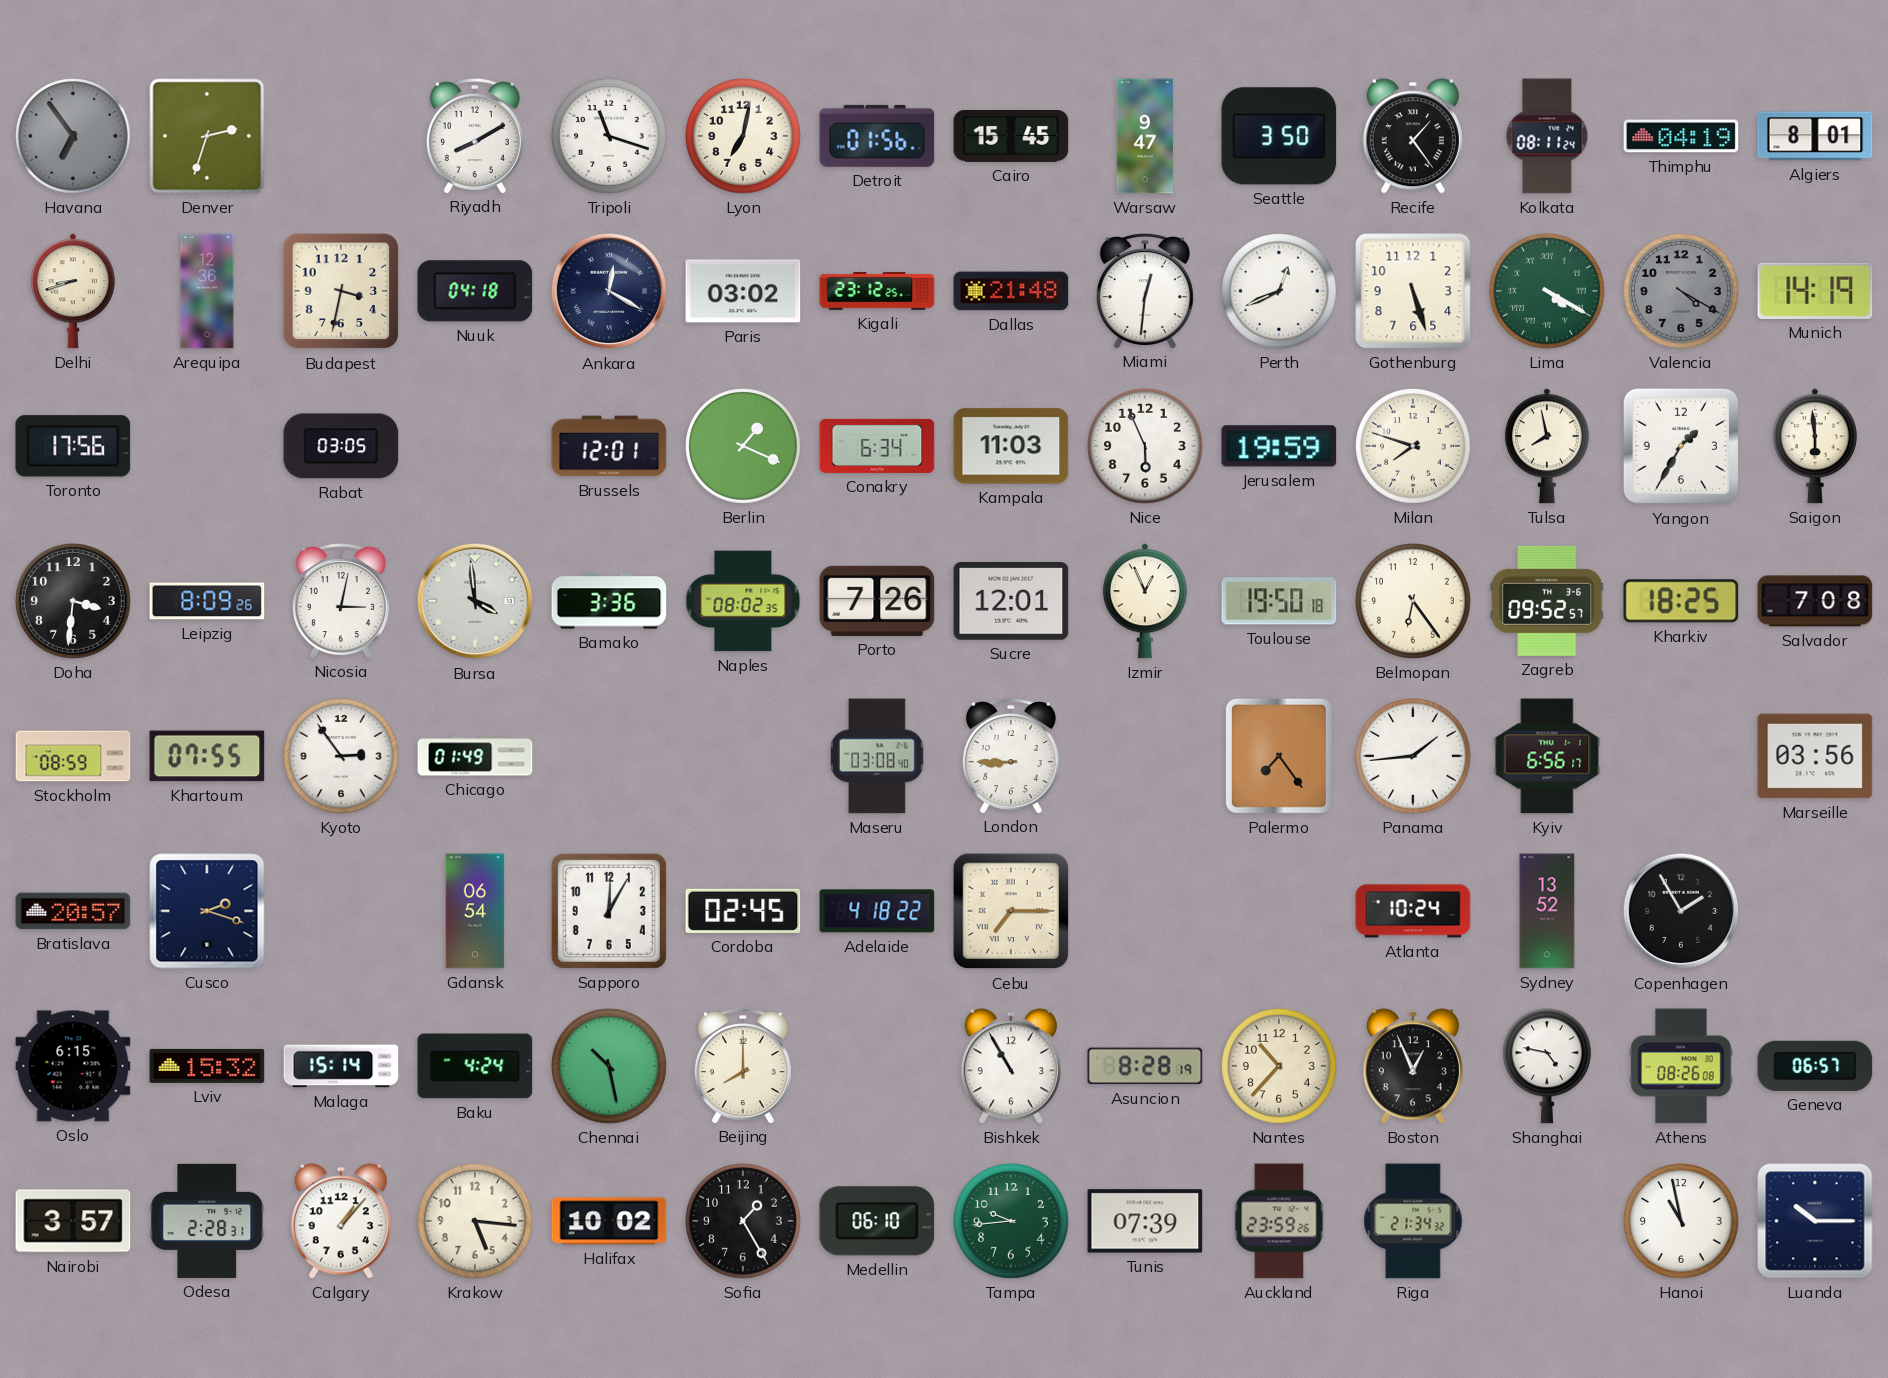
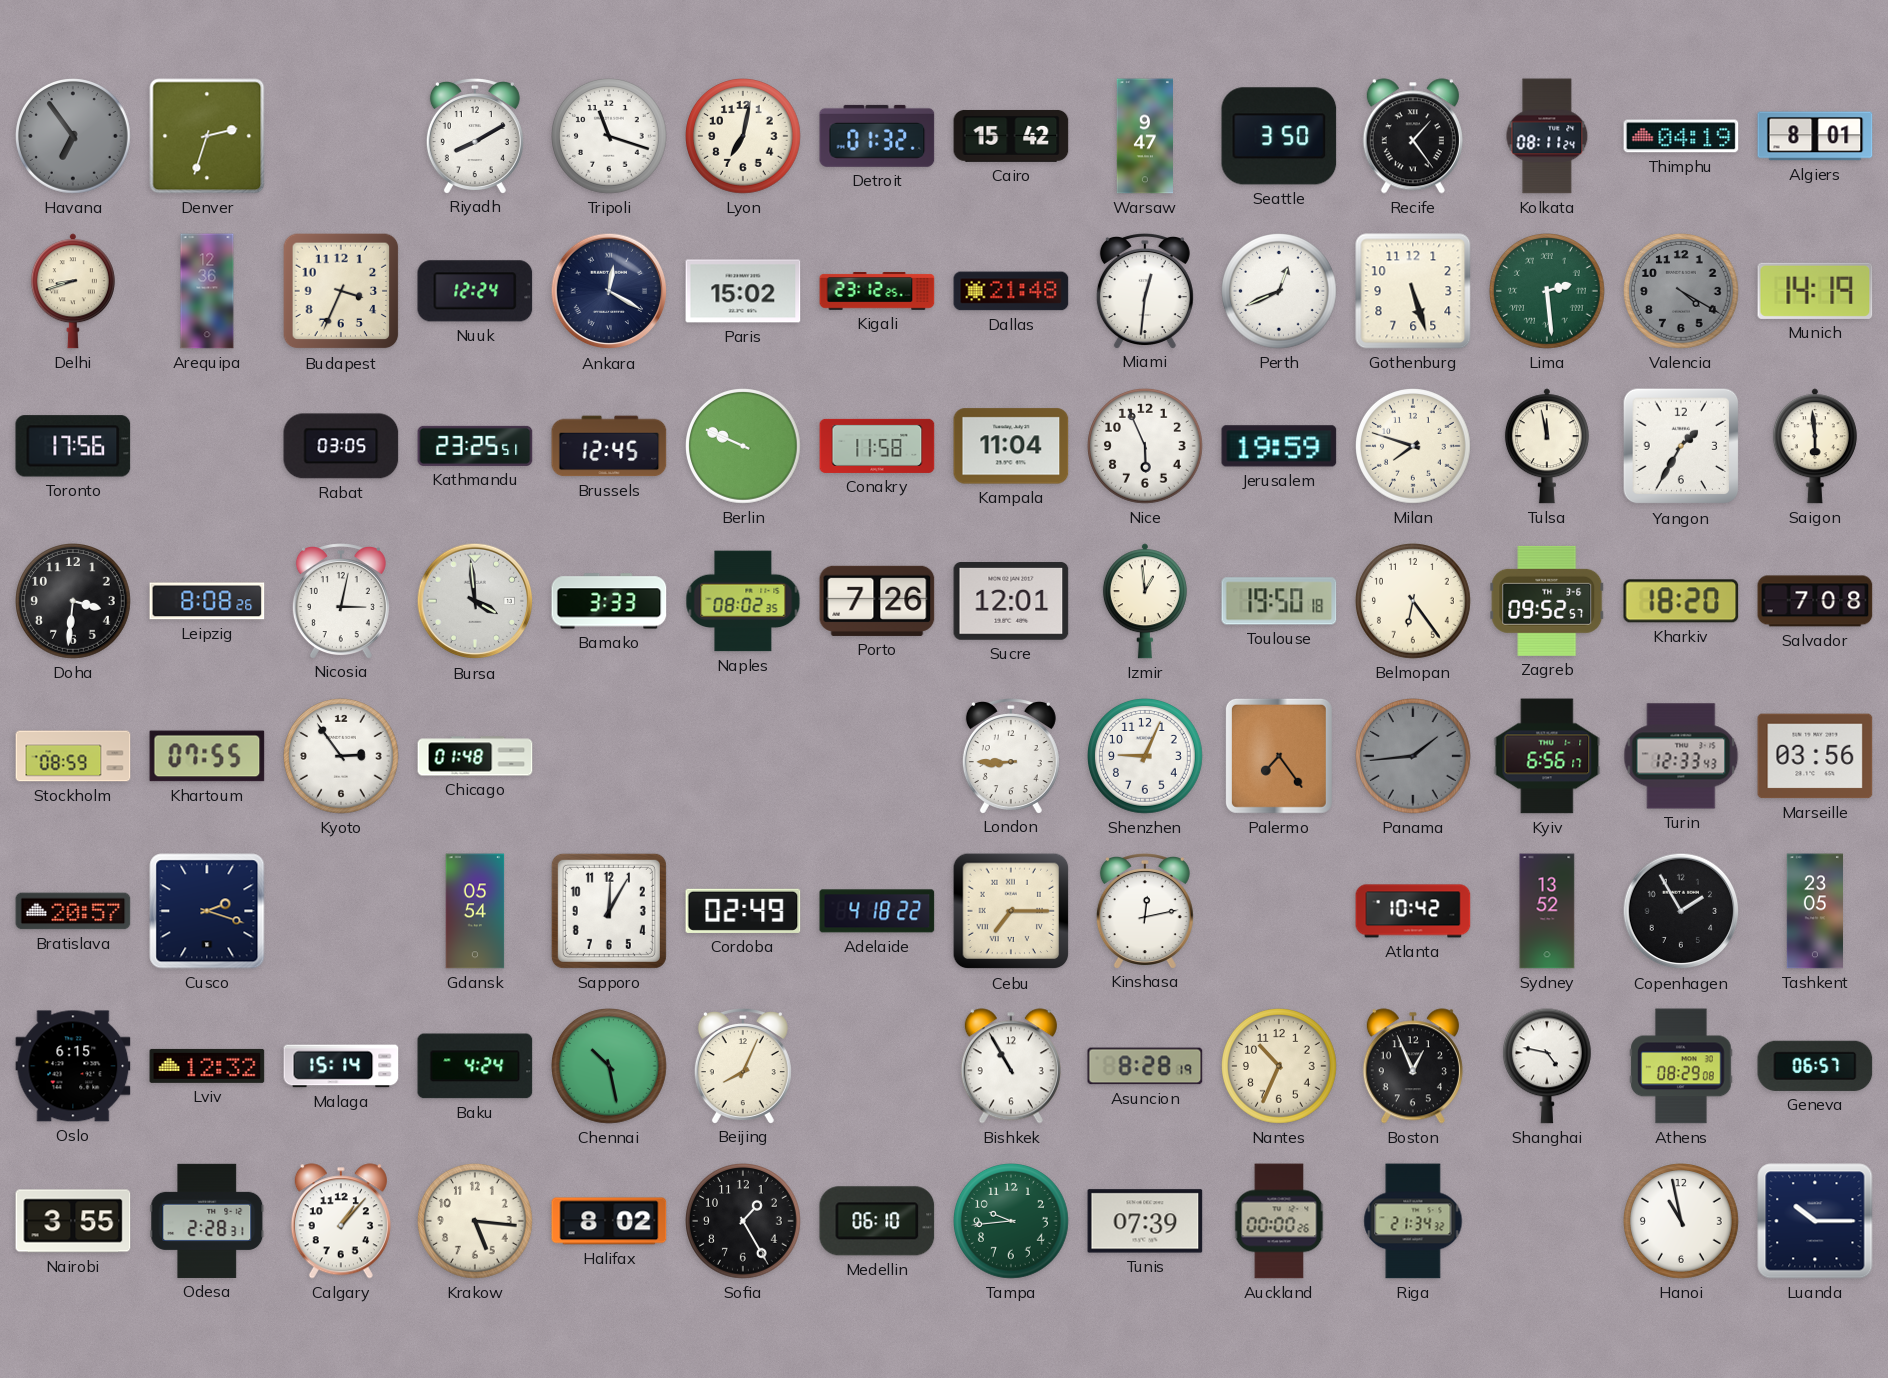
Detroit: 01:56 -> 01:32
Cairo: 15:45 -> 15:42
Budapest: 3:32 -> 3:34
Nuuk: 04:18 -> 12:24
Paris: 03:02 -> 15:02
Lima: 4:20 -> 2:29
Kathmandu: none -> 23:25
Brussels: 12:01 -> 12:45
Berlin: 1:19 -> 9:49
Conakry: 6:34 -> 11:58
Kampala: 11:03 -> 11:04
Tulsa: 7:58 -> 11:58
Leipzig: 8:09 -> 8:08
Bamako: 3:36 -> 3:33
Izmir: 12:56 -> 12:59
Kharkiv: 18:25 -> 18:20
Chicago: 01:49 -> 01:48
Maseru: 03:08 -> none
Shenzhen: none -> 9:04
Panama dial: white -> grey
Turin: none -> 12:33
Gdansk: 06:54 -> 05:54
Cordoba: 02:45 -> 02:49
Kinshasa: none -> 12:13
Atlanta: 10:24 -> 10:42
Tashkent: none -> 23:05
Lviv: 15:32 -> 12:32
Beijing: 8:00 -> 8:04
Nantes: 10:37 -> 10:34
Athens: 08:26 -> 08:29
Nairobi: 3:57 -> 3:55
Halifax: 10:02 -> 8:02
Auckland: 23:59 -> 00:00
